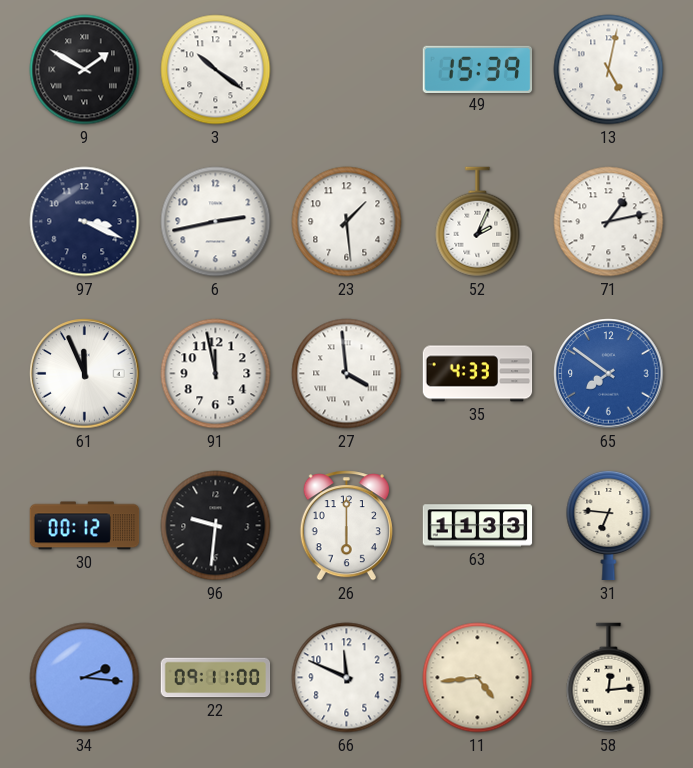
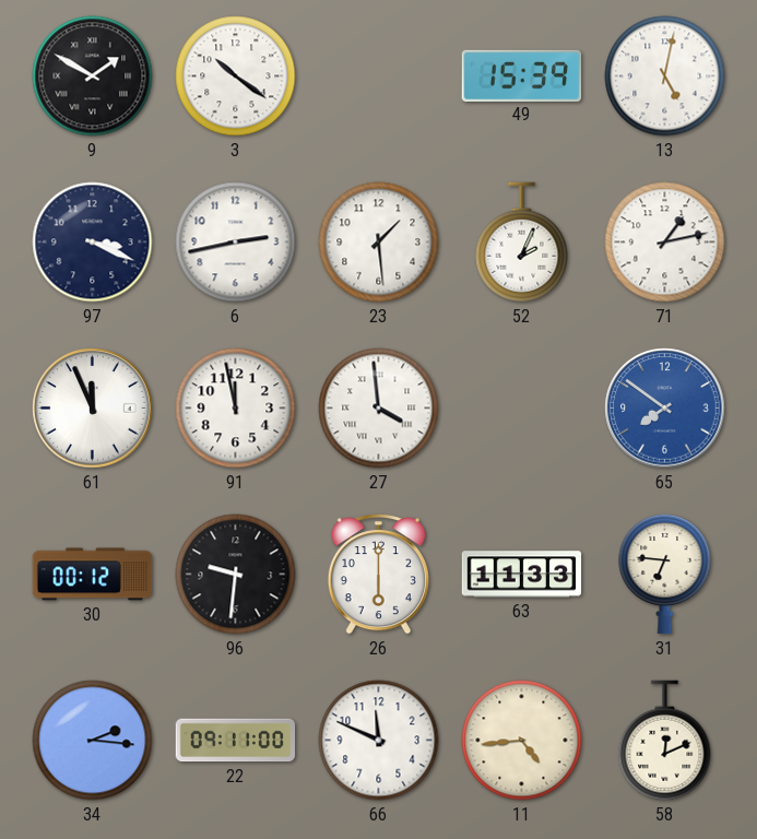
35: 4:33 -> none
58: 12:14 -> 12:11
